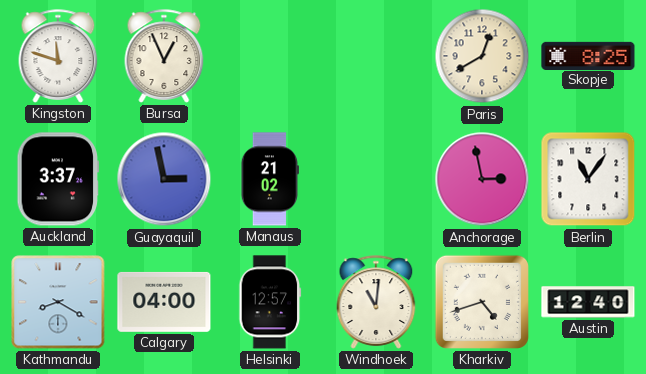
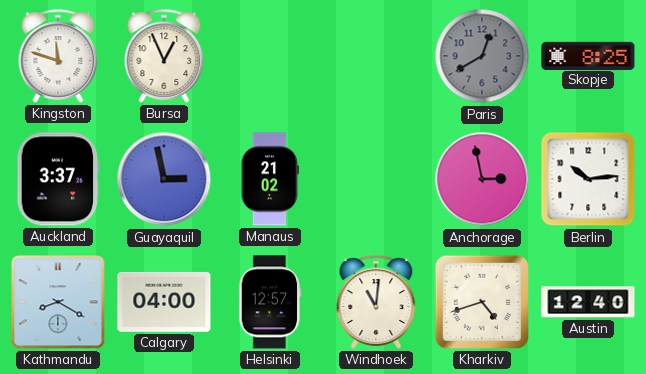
Paris dial: cream -> grey
Berlin: 11:06 -> 10:14
